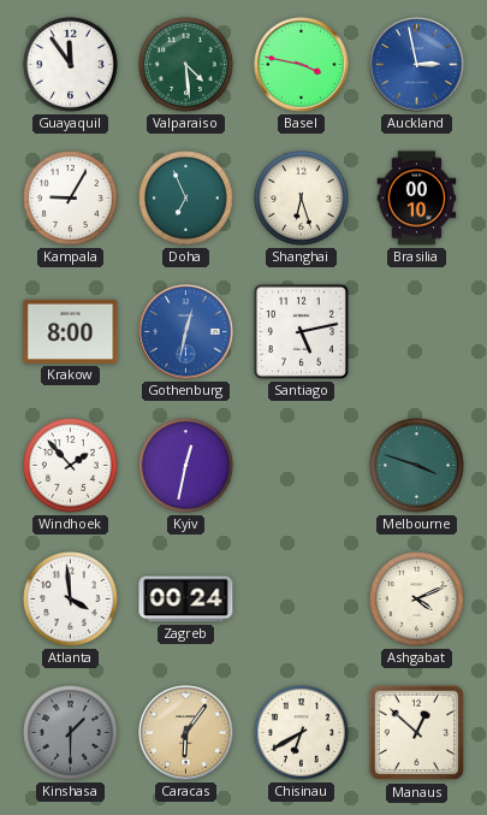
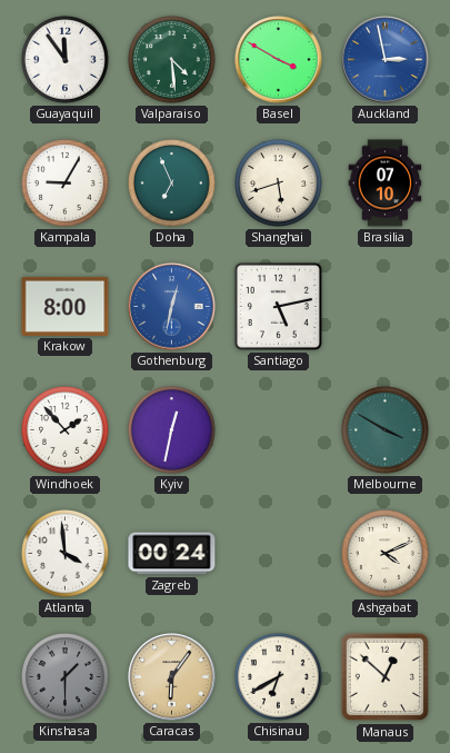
Basel: 3:47 -> 3:50
Shanghai: 6:27 -> 5:42
Brasilia: 00:10 -> 07:10
Melbourne: 3:48 -> 3:50
